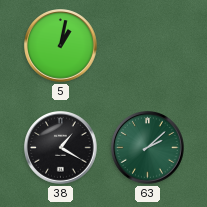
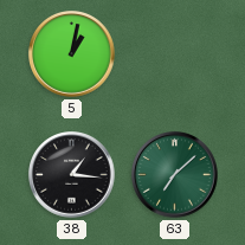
38: 1:20 -> 1:16
63: 2:08 -> 7:08
